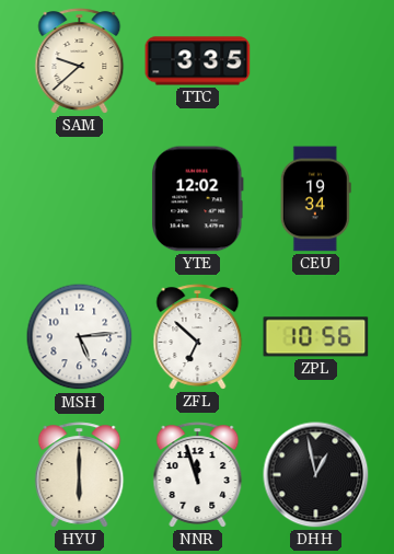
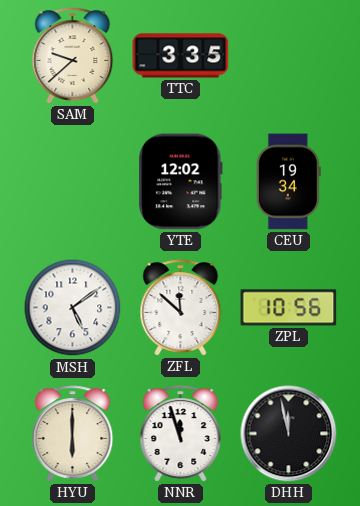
MSH: 5:14 -> 5:09
ZFL: 6:52 -> 11:52
DHH: 12:58 -> 11:58
